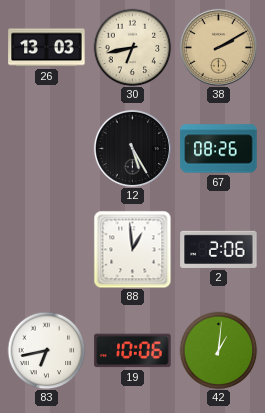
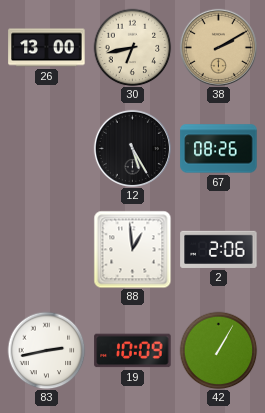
26: 13:03 -> 13:00
83: 6:43 -> 2:43
19: 10:06 -> 10:09
42: 1:01 -> 1:05
